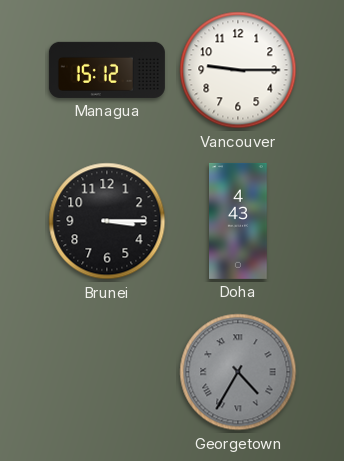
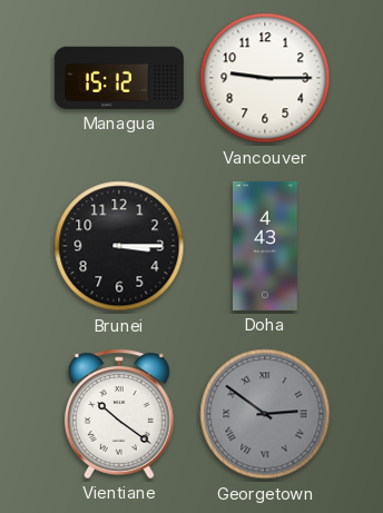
Vientiane: none -> 10:21
Georgetown: 4:35 -> 2:51
